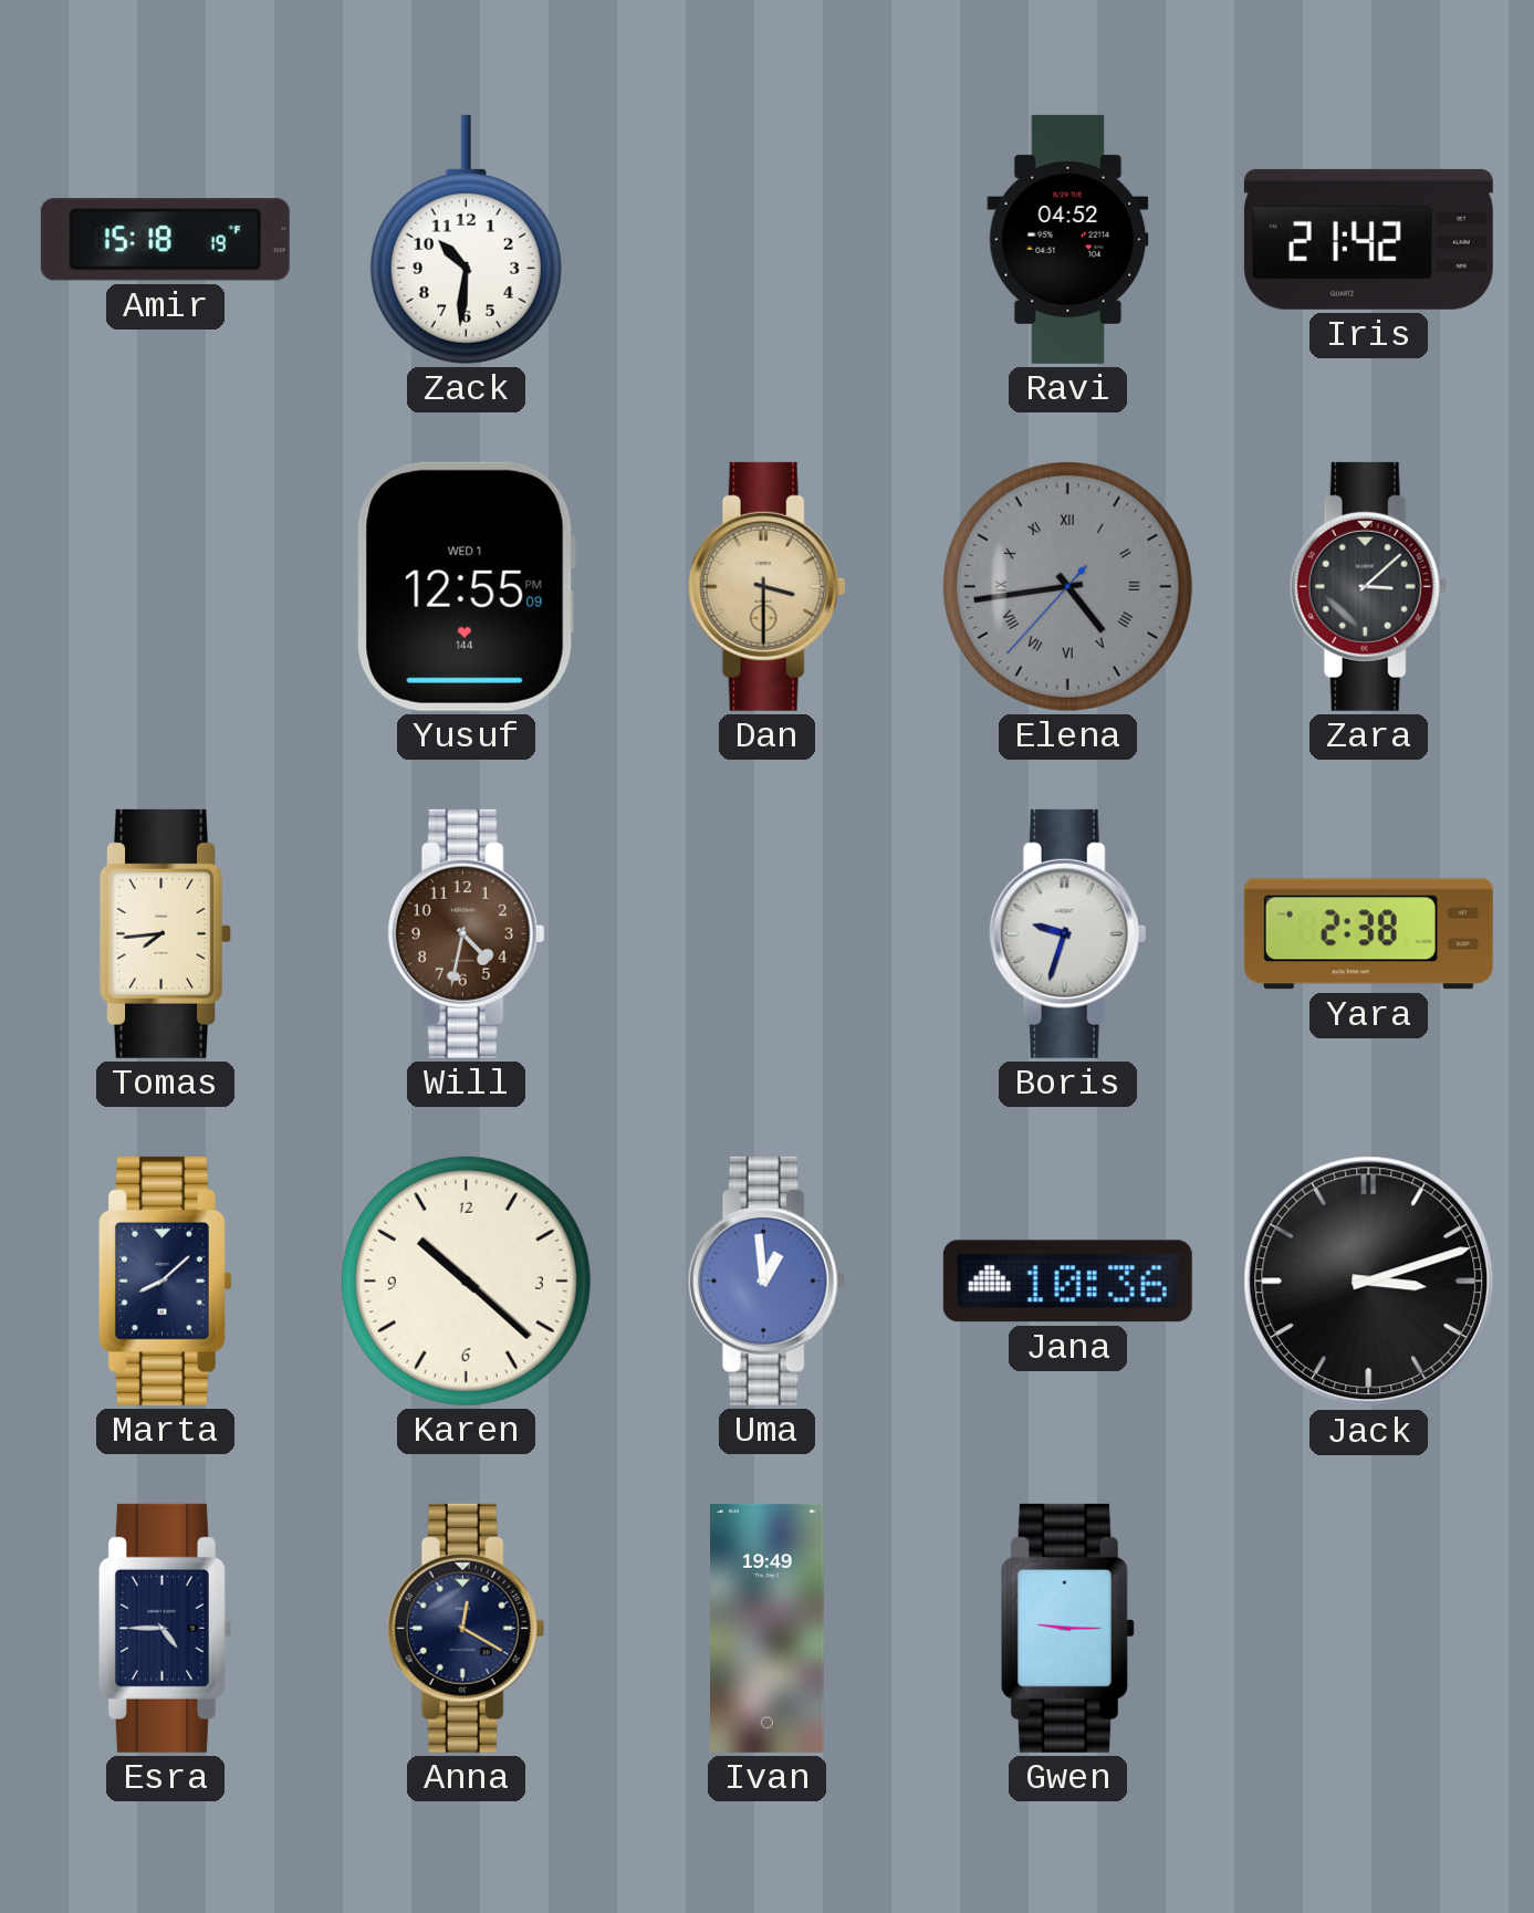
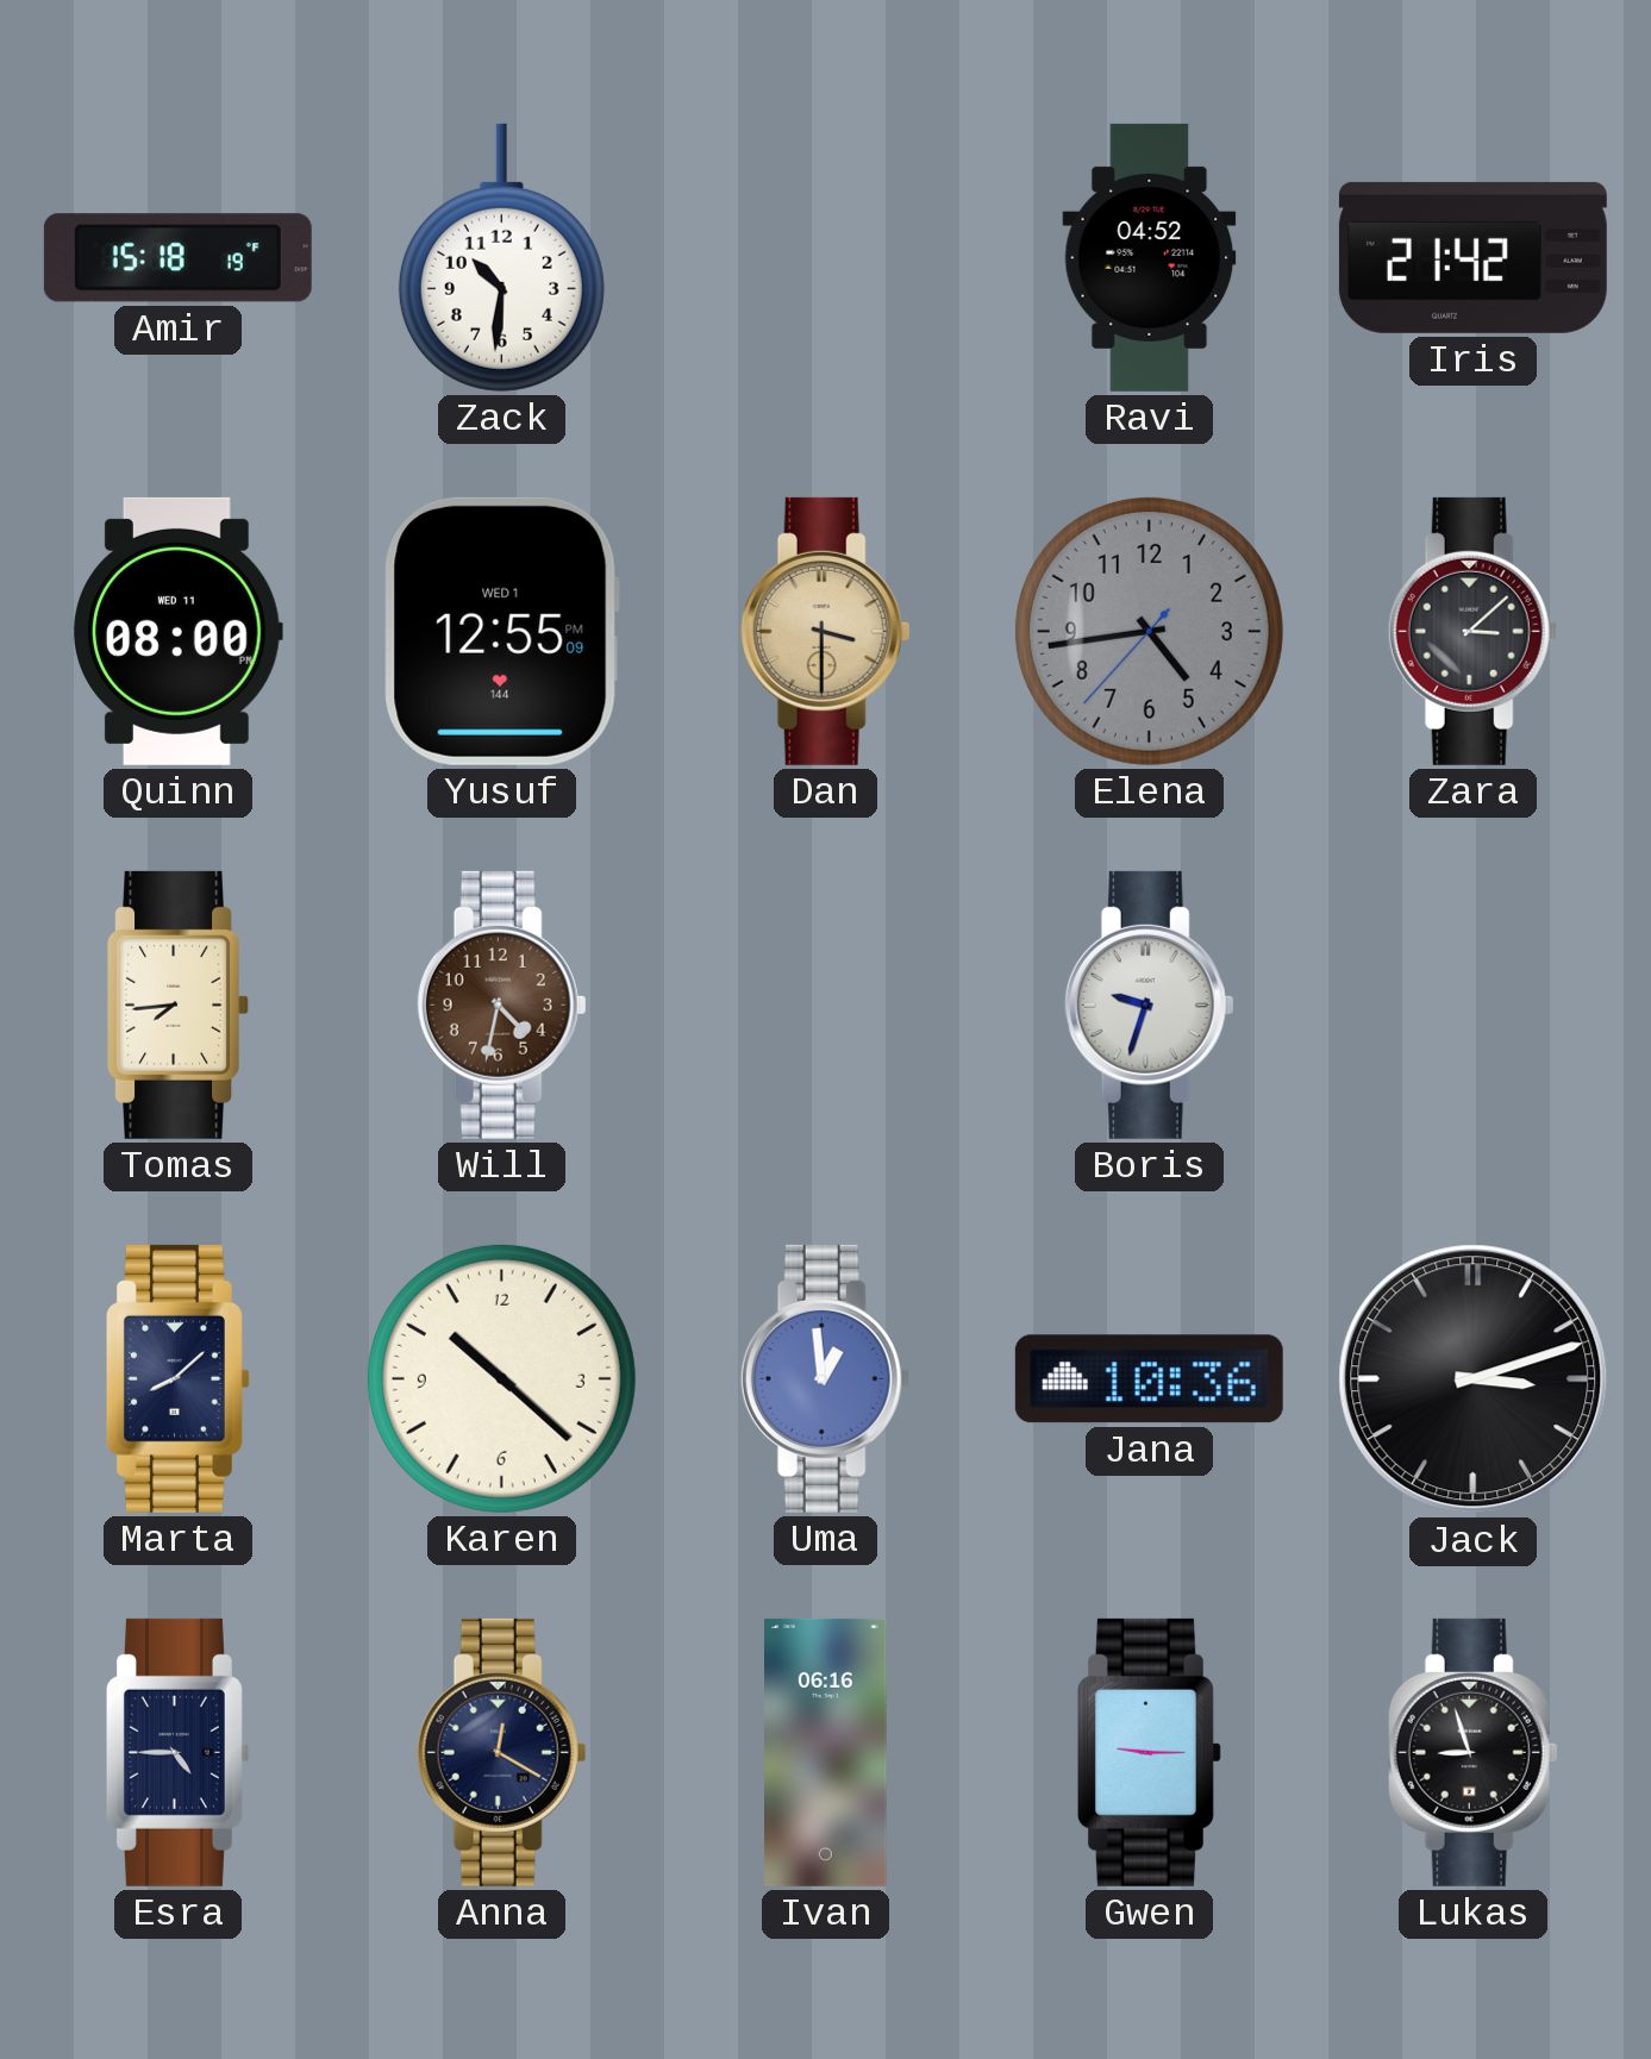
Quinn: none -> 08:00
Elena numerals: Roman -> Arabic
Yara: 2:38 -> none
Ivan: 19:49 -> 06:16
Lukas: none -> 8:57
